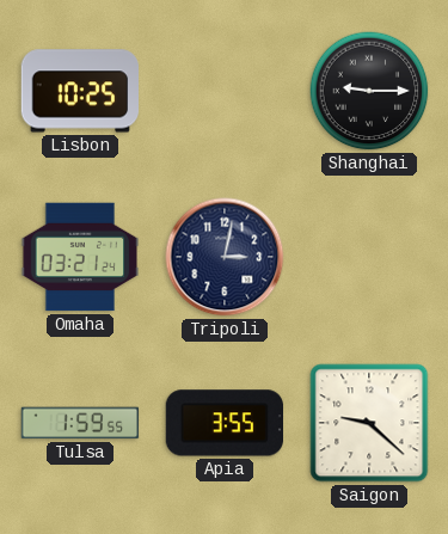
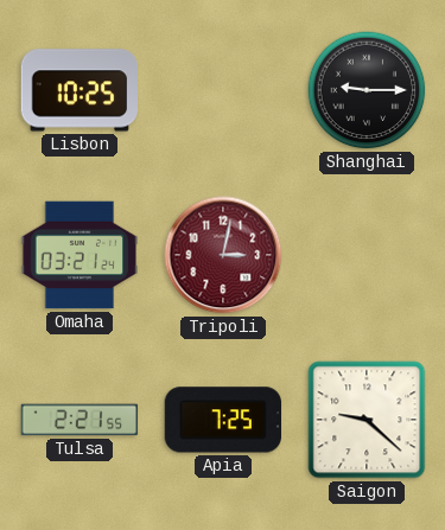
Tripoli dial: navy -> burgundy
Tulsa: 1:59 -> 2:21
Apia: 3:55 -> 7:25
